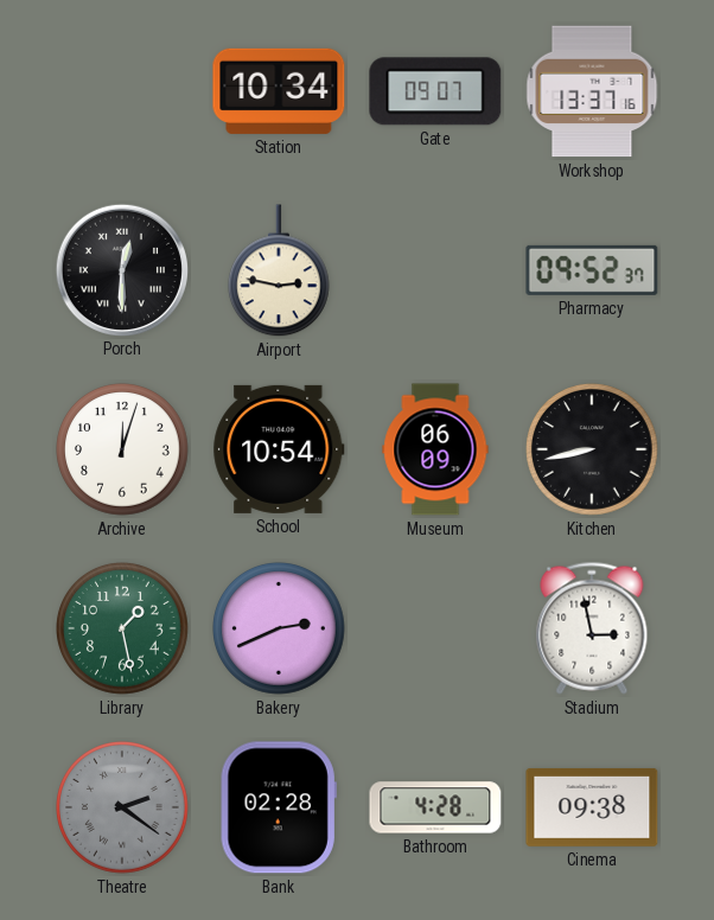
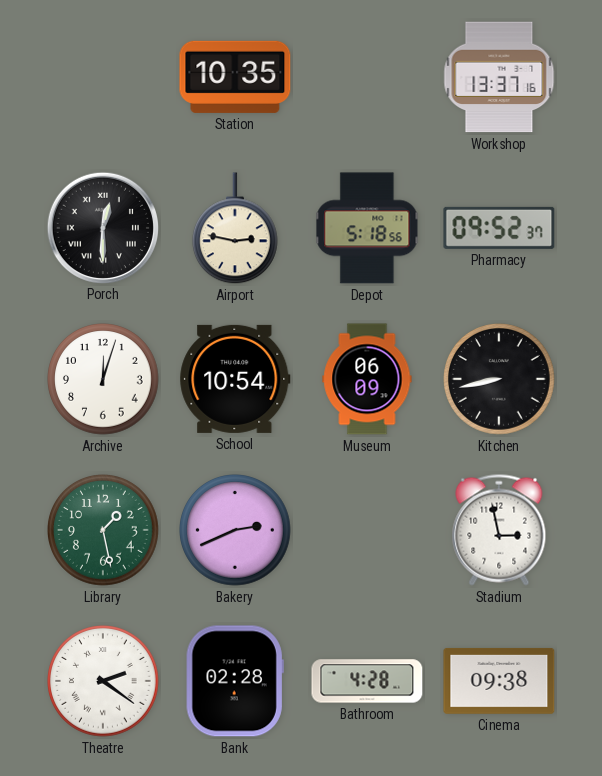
Station: 10:34 -> 10:35
Gate: 09:07 -> none
Depot: none -> 5:18
Theatre dial: grey -> white
